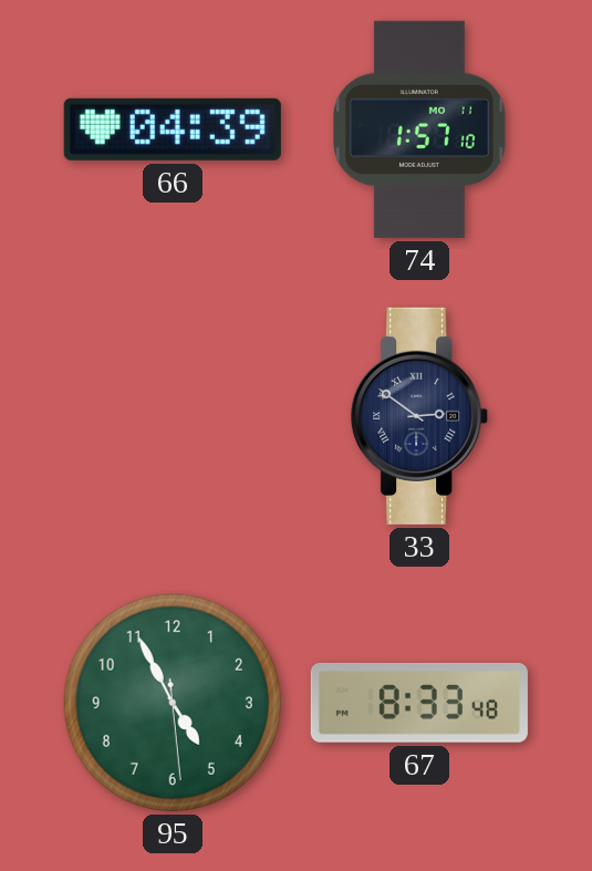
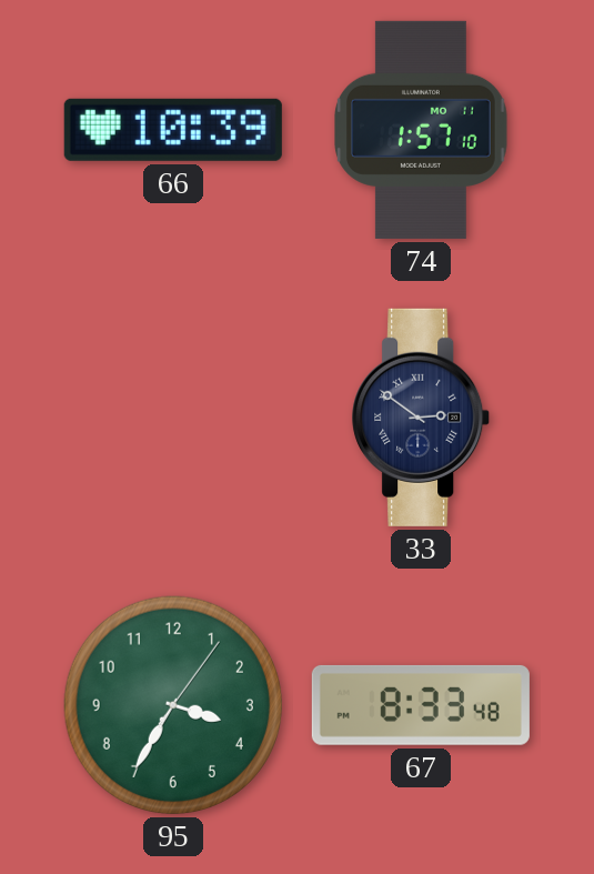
66: 04:39 -> 10:39
95: 4:55 -> 3:35
